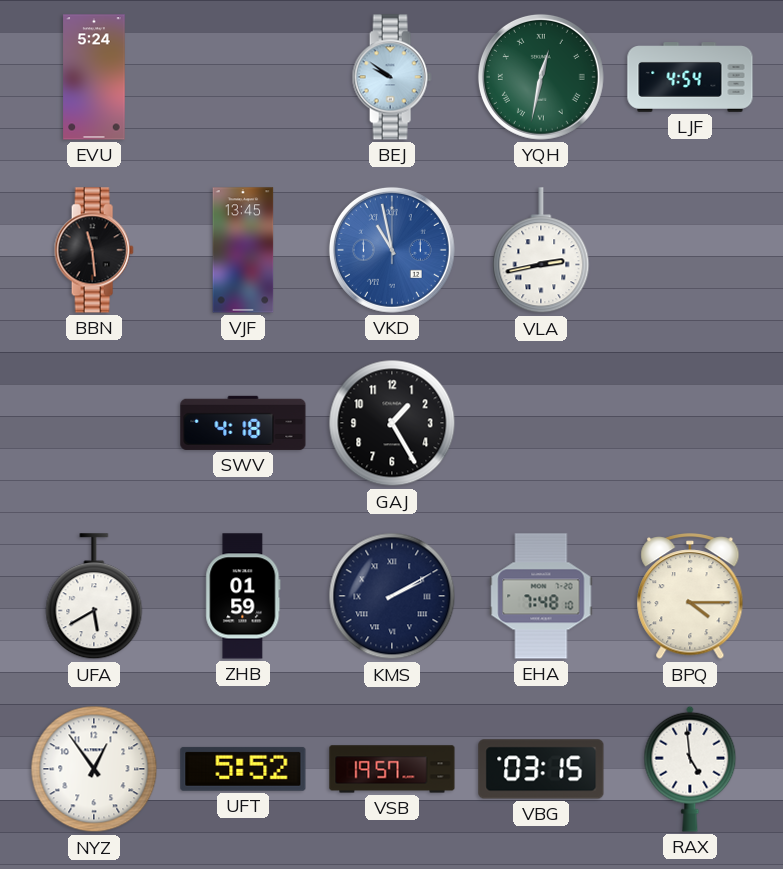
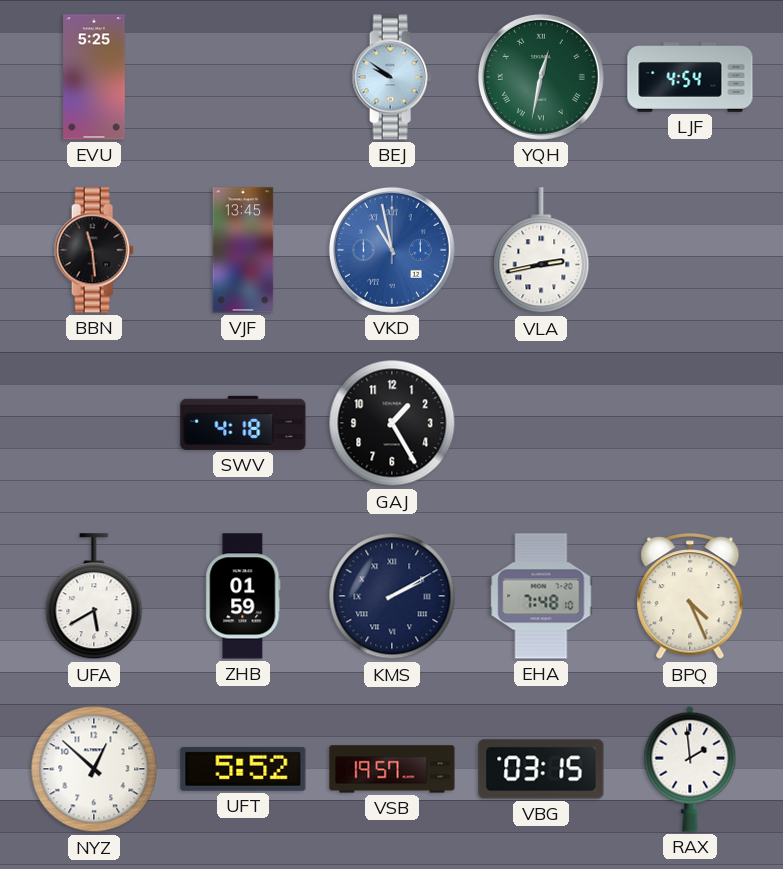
EVU: 5:24 -> 5:25
BPQ: 4:15 -> 4:26
NYZ: 12:54 -> 12:52
RAX: 4:59 -> 1:59
